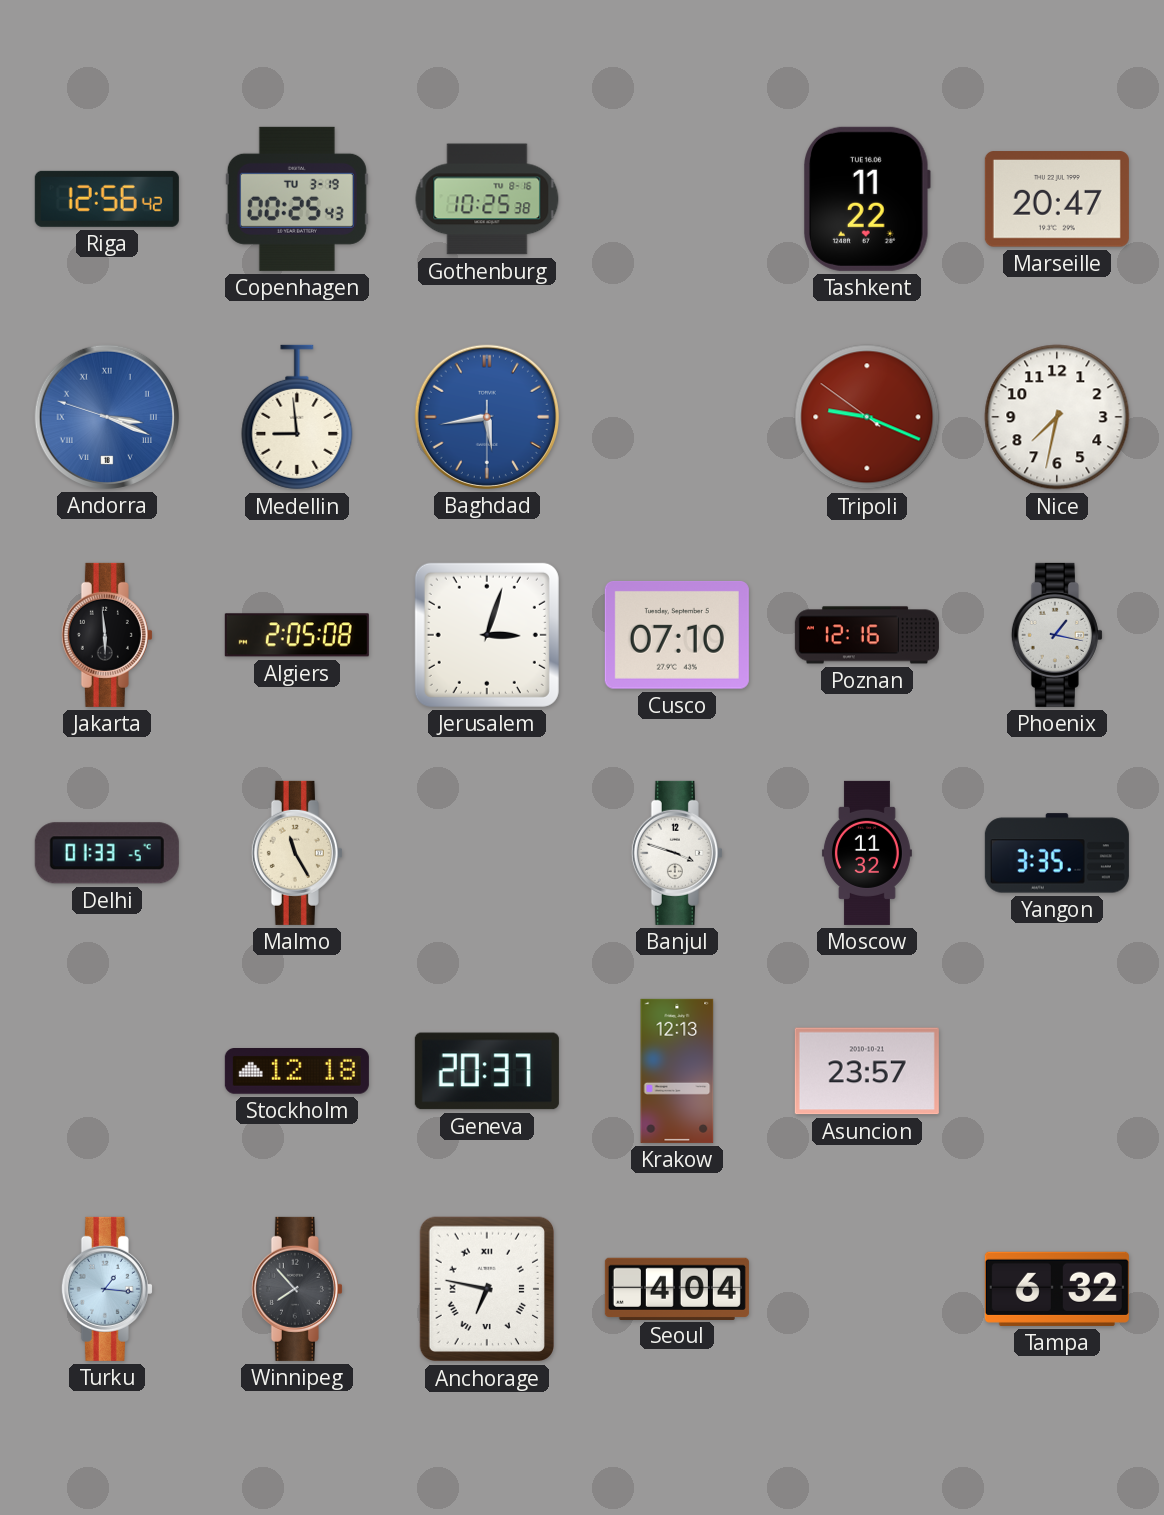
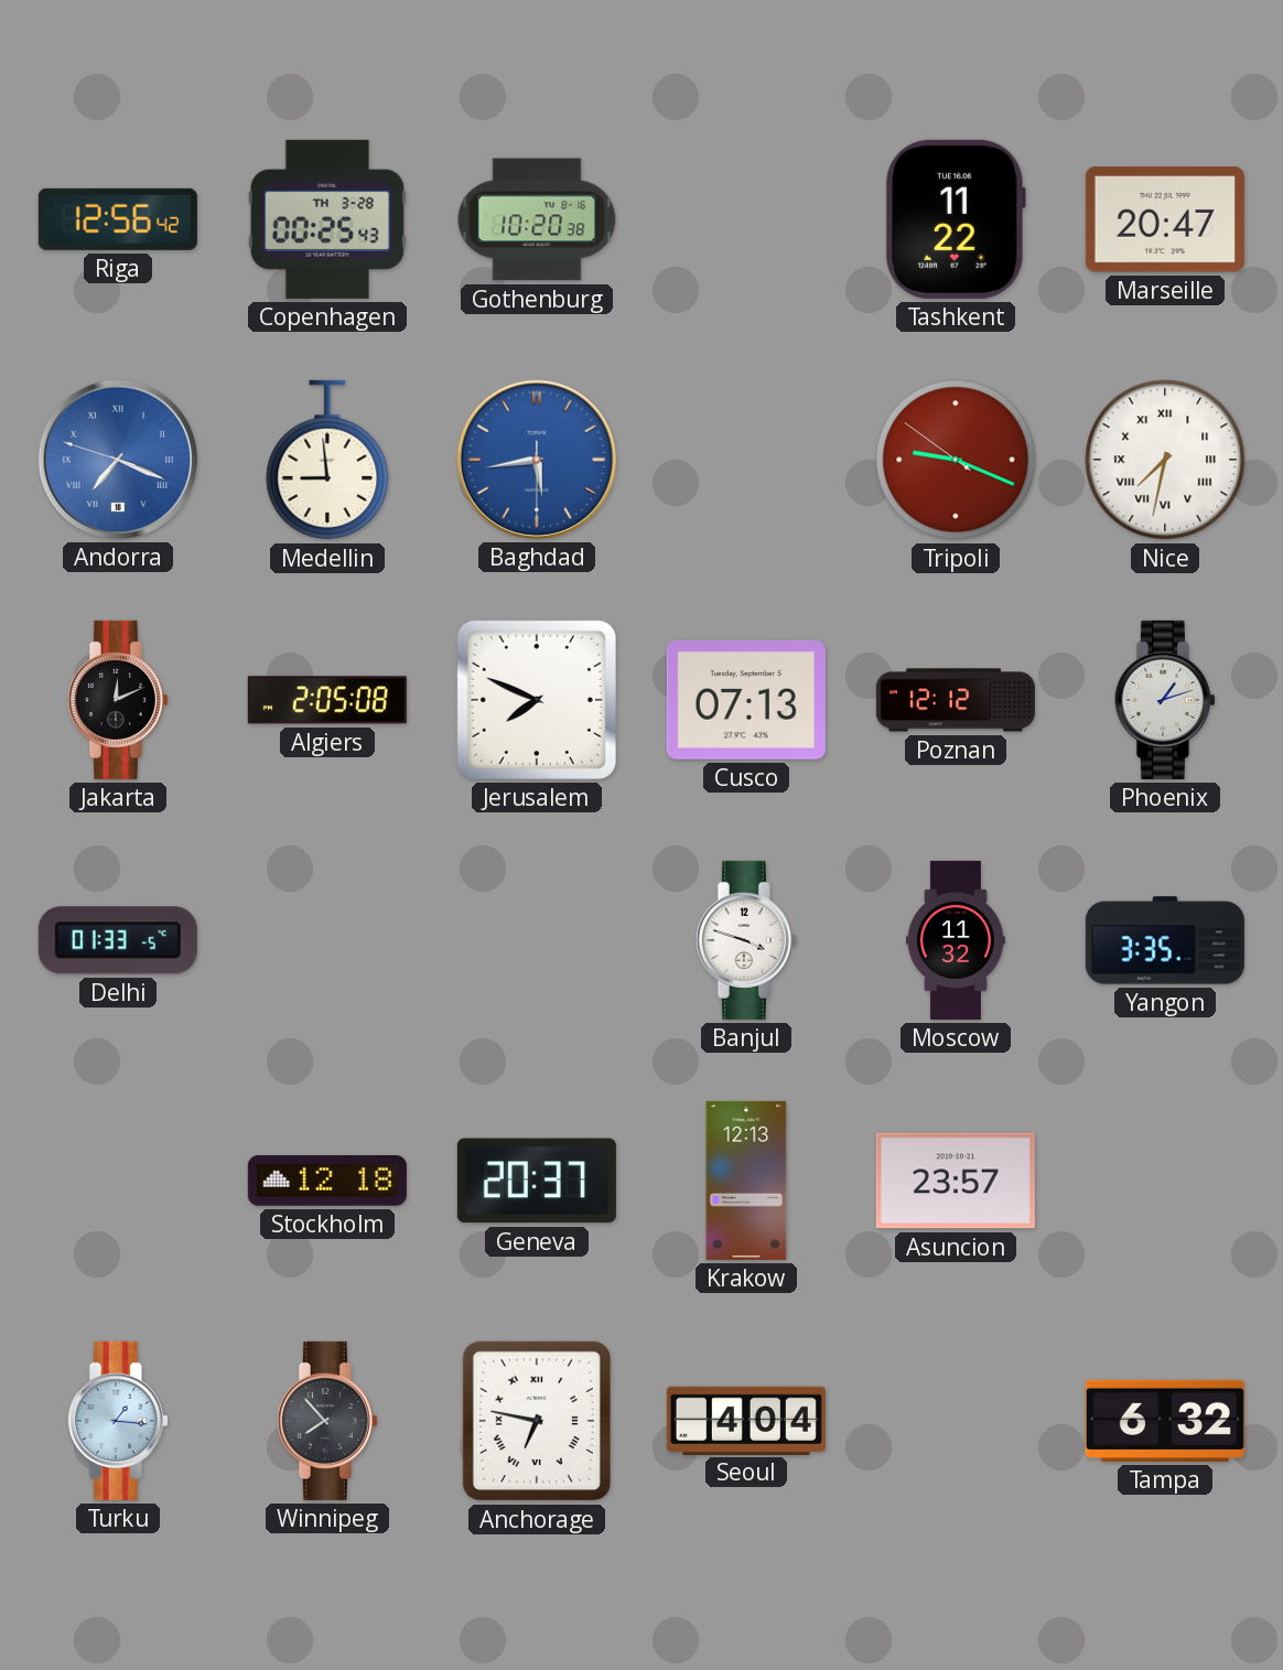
Copenhagen date: TU 3-19 -> TH 3-28
Gothenburg: 10:25 -> 10:20
Andorra: 3:18 -> 7:18
Nice numerals: Arabic -> Roman
Jakarta: 5:59 -> 12:11
Jerusalem: 3:03 -> 7:49
Cusco: 07:10 -> 07:13
Poznan: 12:16 -> 12:12
Phoenix: 1:17 -> 1:12
Malmo: 11:25 -> none
